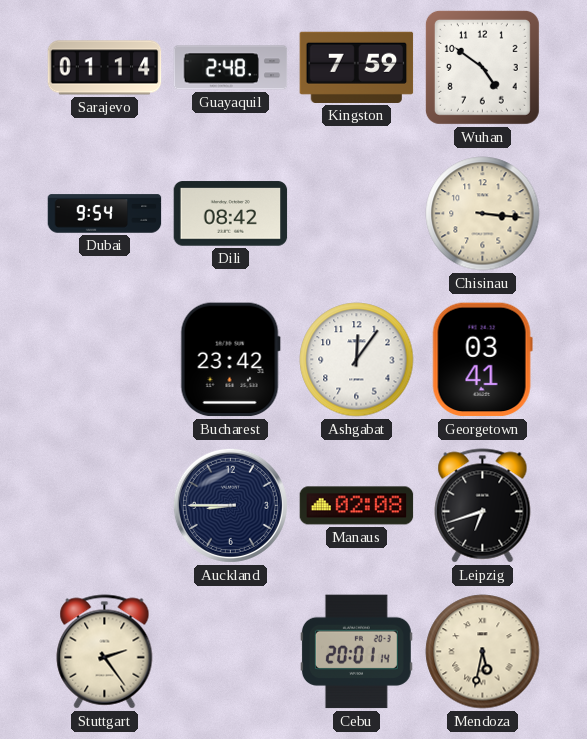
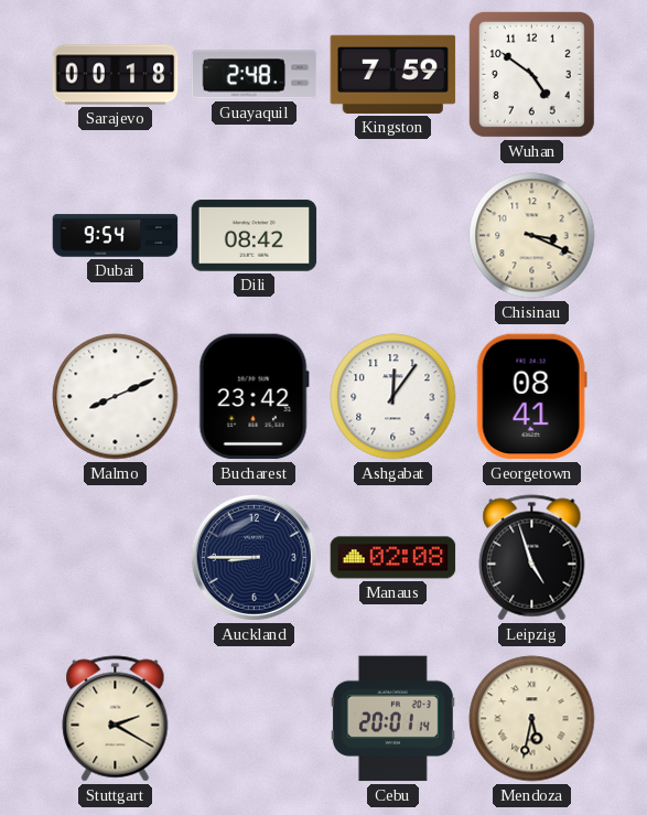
Sarajevo: 01:14 -> 00:18
Chisinau: 3:16 -> 3:19
Malmo: none -> 8:11
Georgetown: 03:41 -> 08:41
Leipzig: 6:42 -> 4:57
Stuttgart: 2:24 -> 2:20
